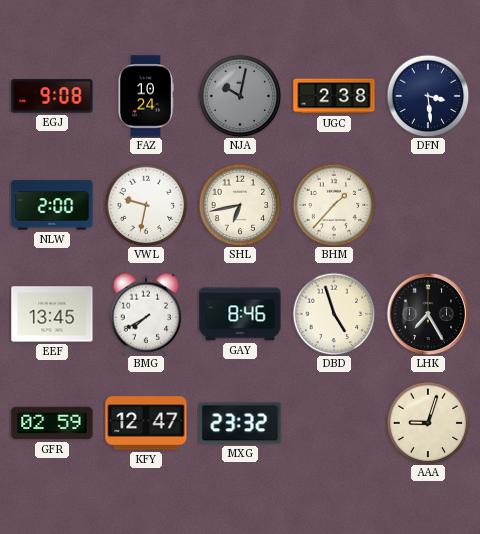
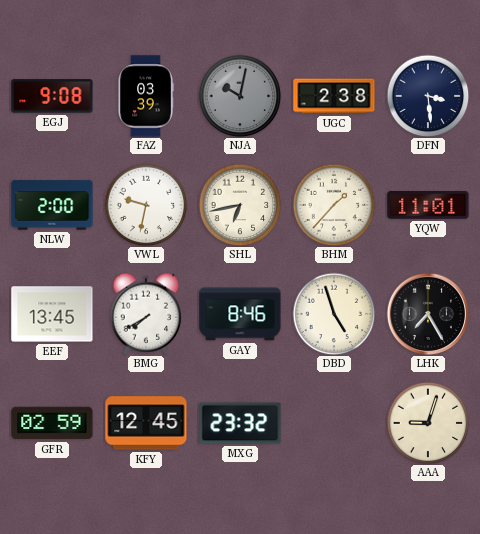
FAZ: 10:24 -> 03:39
YQW: none -> 11:01
KFY: 12:47 -> 12:45
